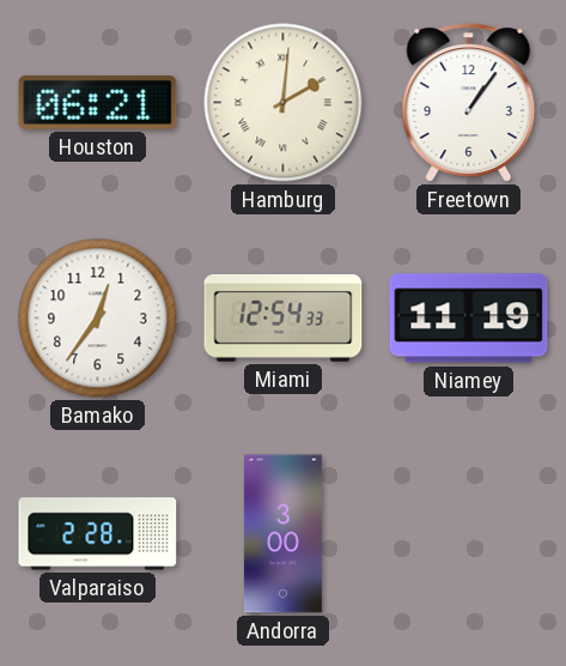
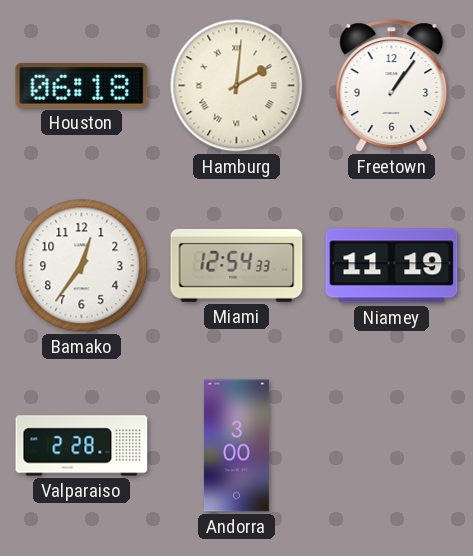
Houston: 06:21 -> 06:18
